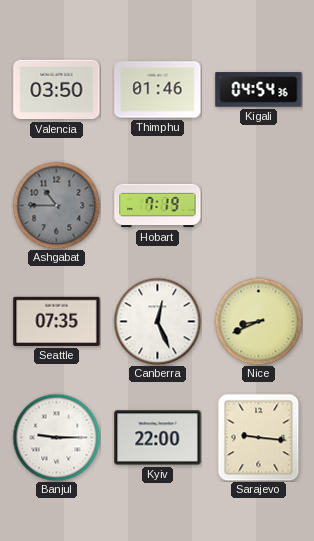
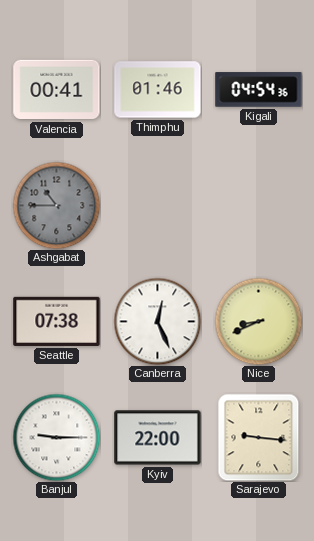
Valencia: 03:50 -> 00:41
Hobart: 7:19 -> none
Seattle: 07:35 -> 07:38
